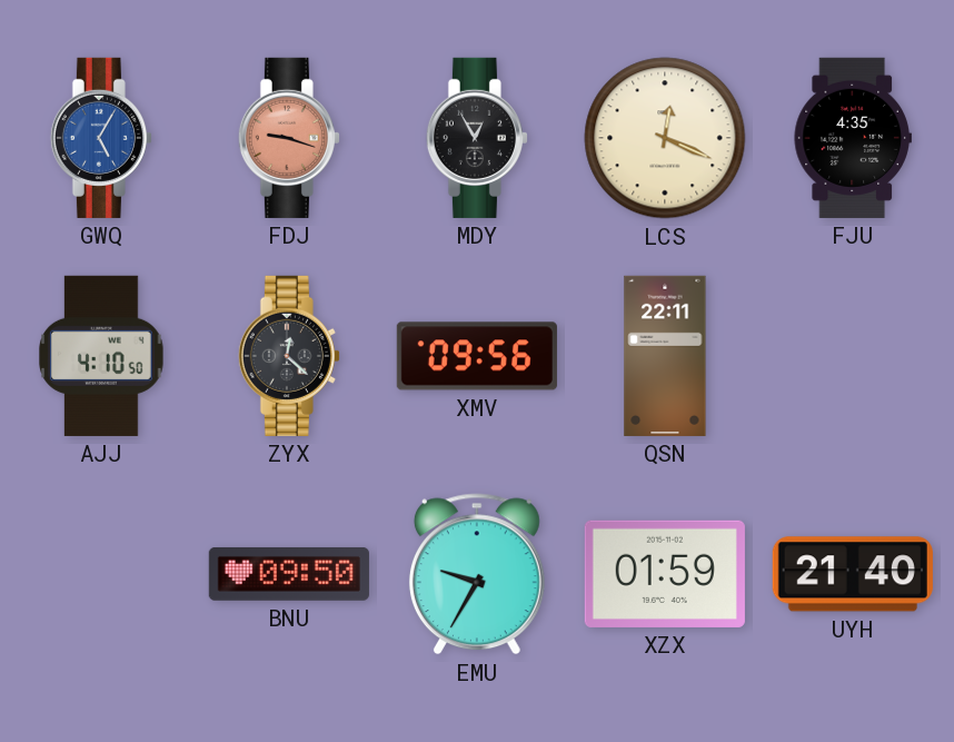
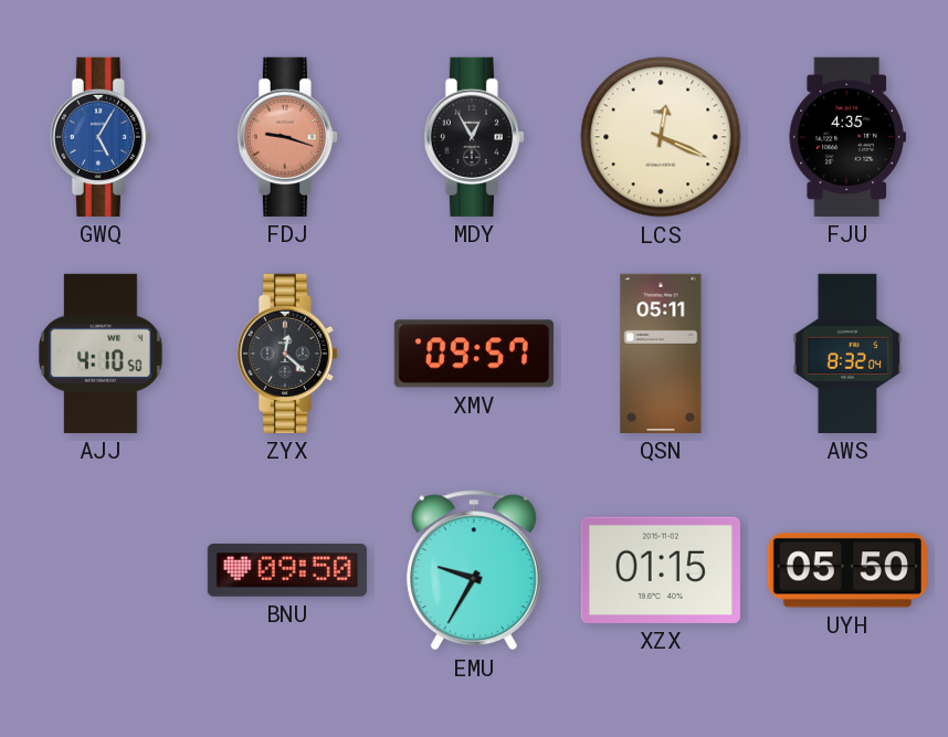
XMV: 09:56 -> 09:57
QSN: 22:11 -> 05:11
AWS: none -> 8:32
XZX: 01:59 -> 01:15
UYH: 21:40 -> 05:50
